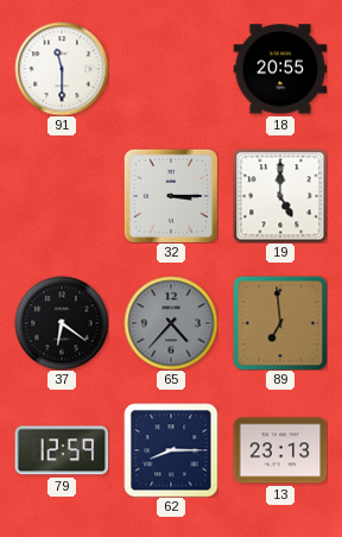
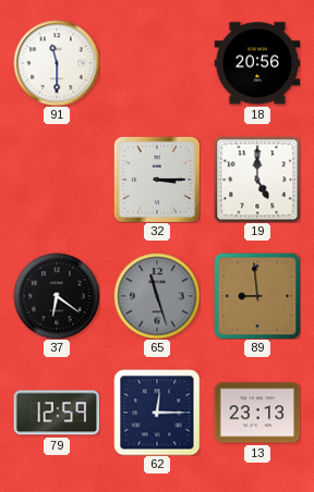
18: 20:55 -> 20:56
65: 4:37 -> 11:27
89: 6:59 -> 8:59
62: 8:15 -> 12:15
